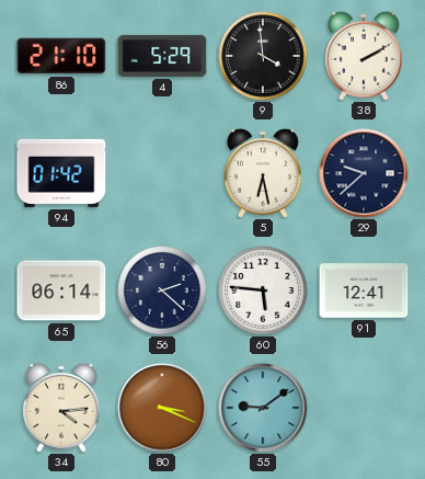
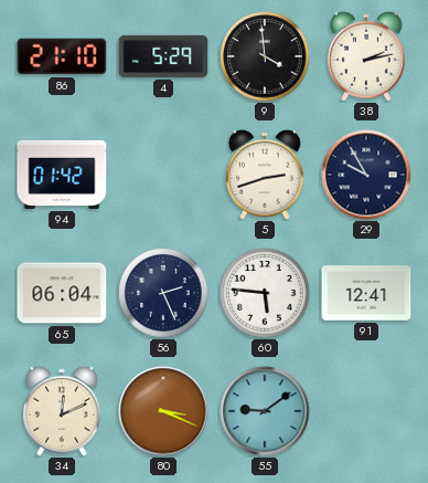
38: 2:10 -> 2:13
5: 6:28 -> 2:42
29: 9:38 -> 9:55
65: 06:14 -> 06:04
56: 2:22 -> 2:26
34: 4:14 -> 12:11
